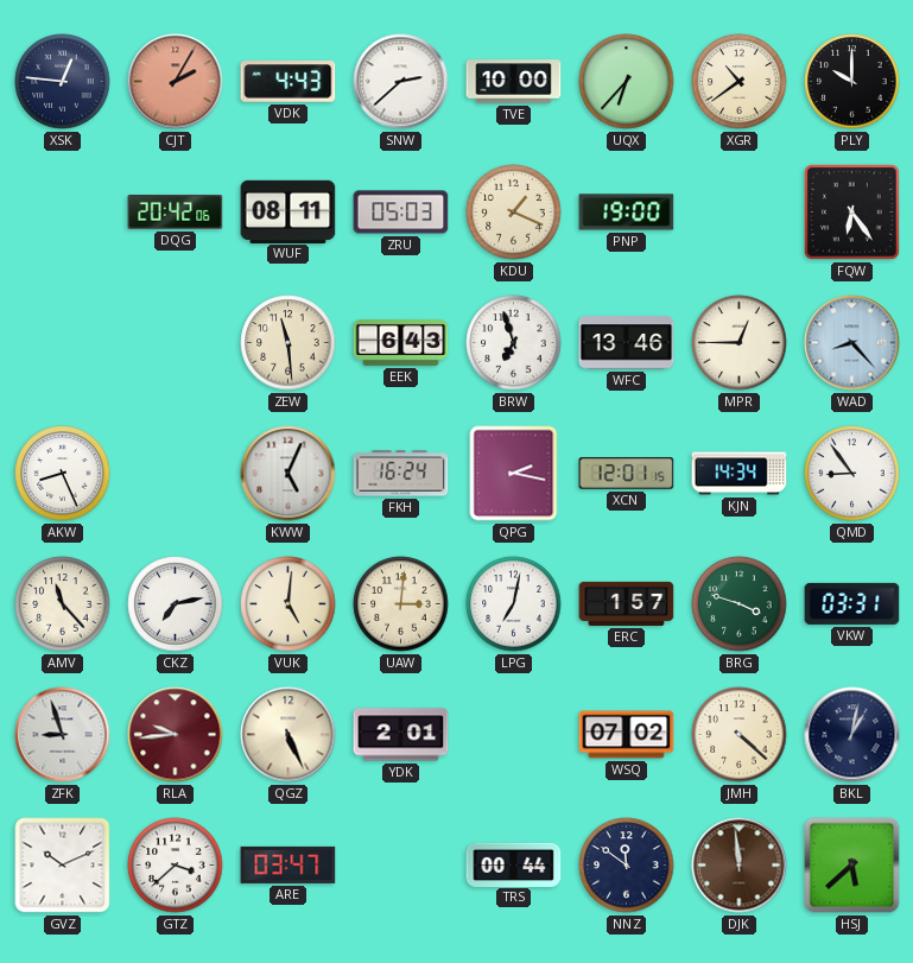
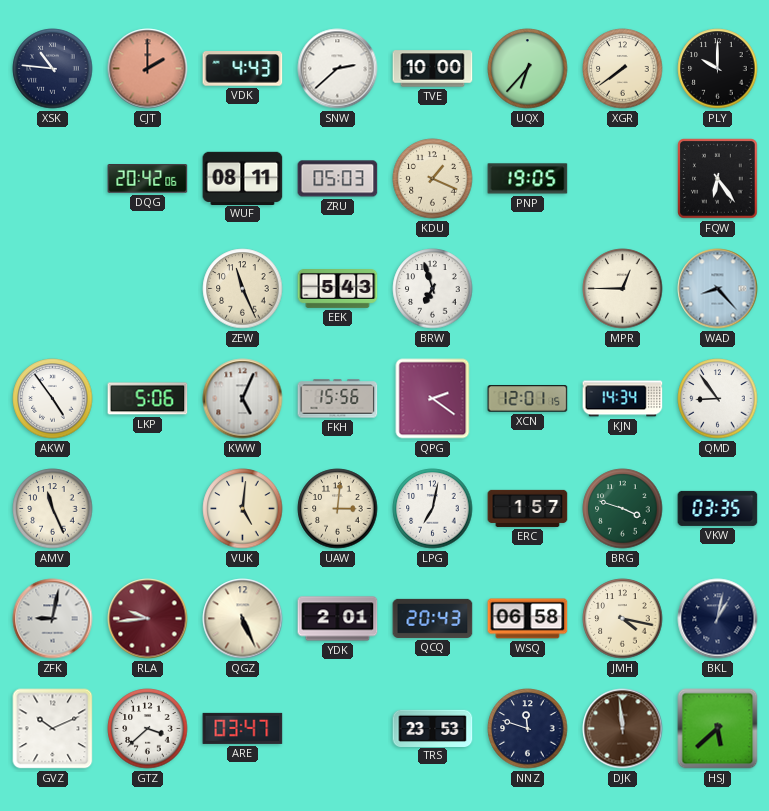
XSK: 12:46 -> 10:46
CJT: 2:05 -> 2:00
XGR: 10:39 -> 7:39
PNP: 19:00 -> 19:05
ZEW: 11:29 -> 11:26
EEK: 6:43 -> 5:43
WFC: 13:46 -> none
AKW: 8:26 -> 4:54
LKP: none -> 5:06
FKH: 16:24 -> 15:56
QPG: 2:17 -> 2:21
AMV: 11:23 -> 11:26
CKZ: 7:13 -> none
VKW: 03:31 -> 03:35
ZFK: 8:57 -> 9:02
QCQ: none -> 20:43
WSQ: 07:02 -> 06:58
JMH: 4:22 -> 4:17
TRS: 00:44 -> 23:53
NNZ: 11:51 -> 11:48
